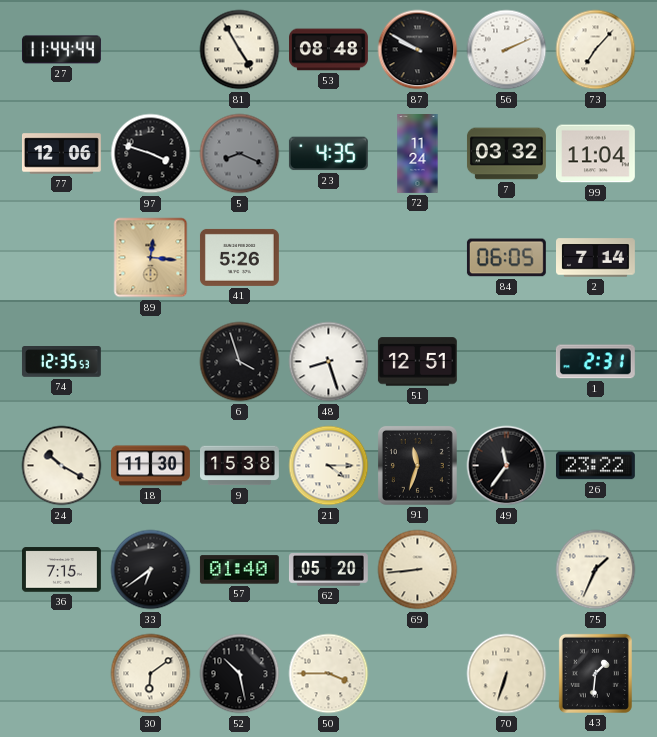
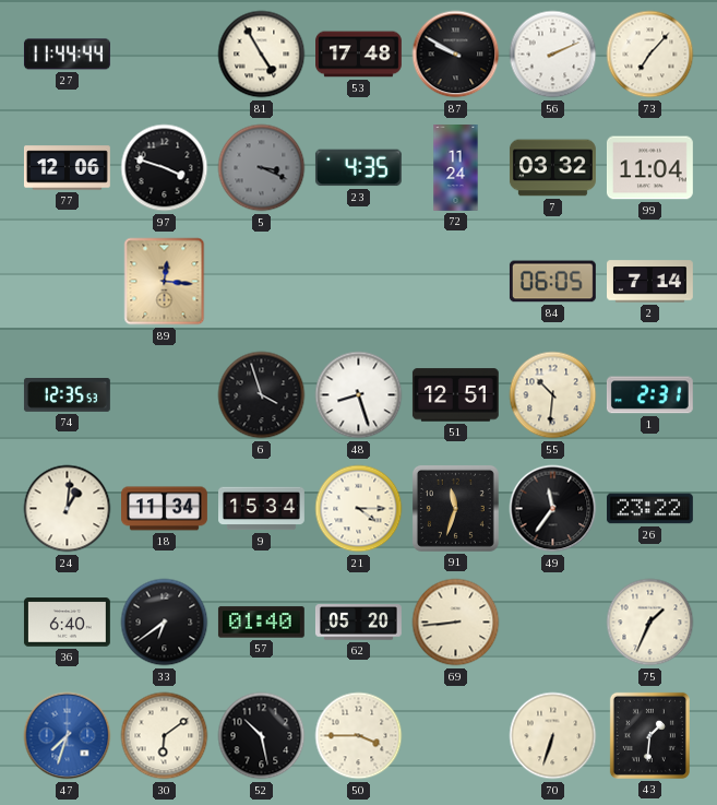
53: 08:48 -> 17:48
5: 8:19 -> 3:19
41: 5:26 -> none
55: none -> 10:31
24: 10:20 -> 1:01
18: 11:30 -> 11:34
9: 15:38 -> 15:34
36: 7:15 -> 6:40
47: none -> 7:33
